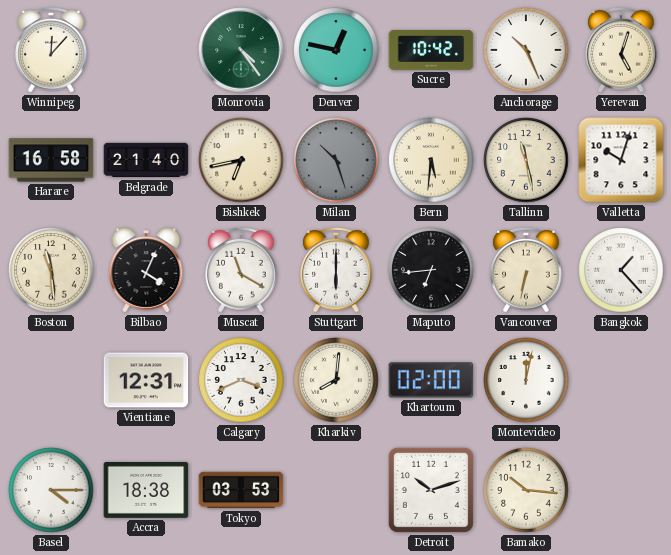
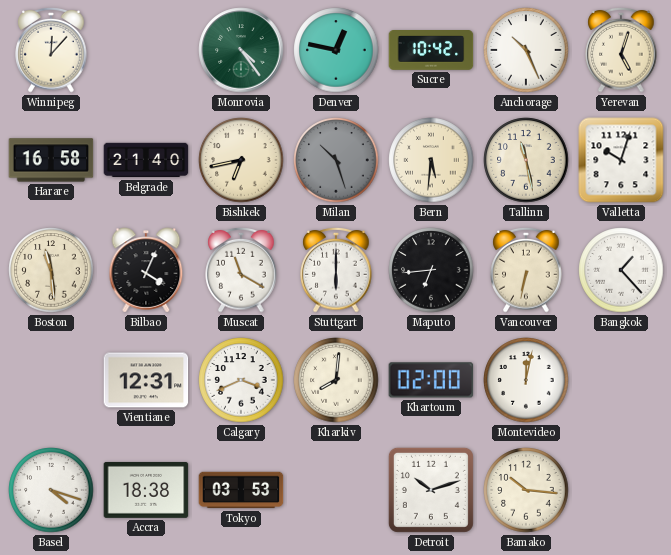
Basel: 4:15 -> 4:18
